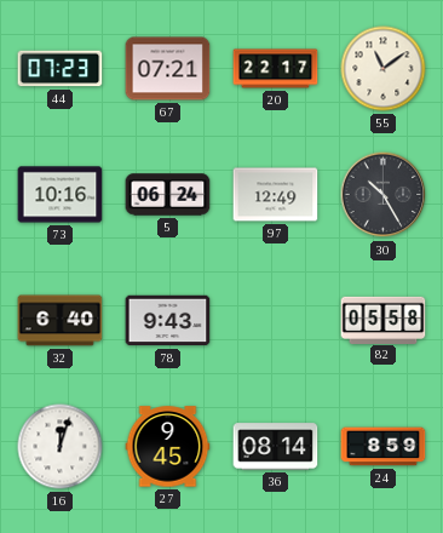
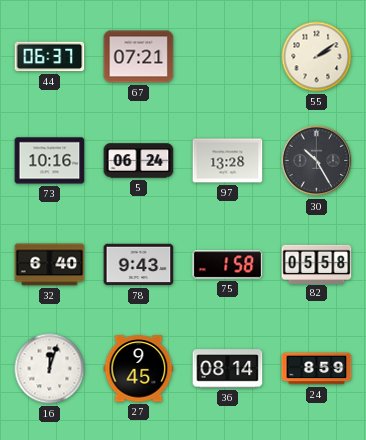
44: 07:23 -> 06:37
20: 22:17 -> none
55: 11:09 -> 2:09
97: 12:49 -> 13:28
75: none -> 1:58
